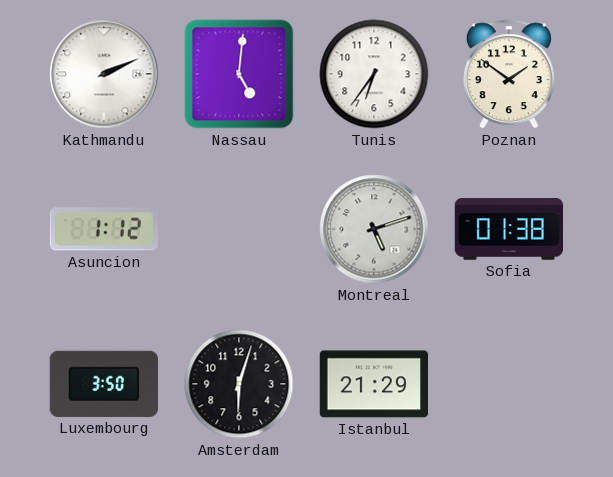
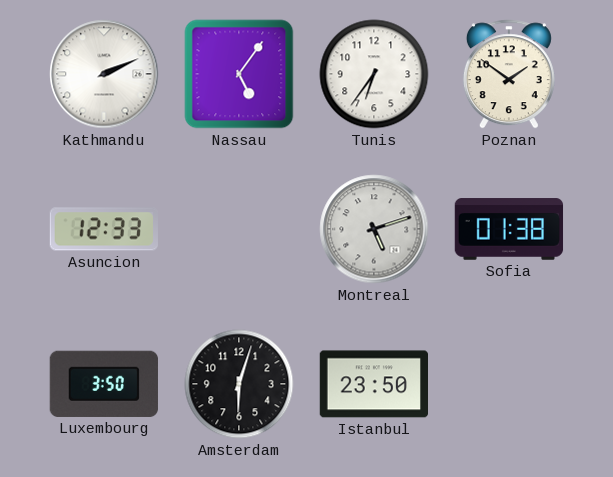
Nassau: 5:01 -> 5:06
Asuncion: 1:12 -> 12:33
Istanbul: 21:29 -> 23:50
